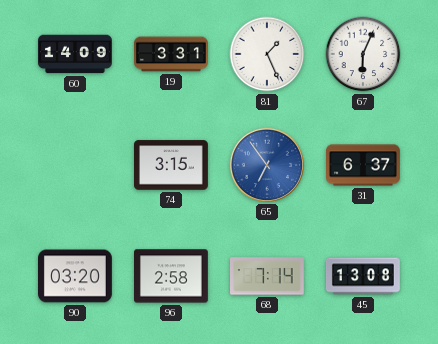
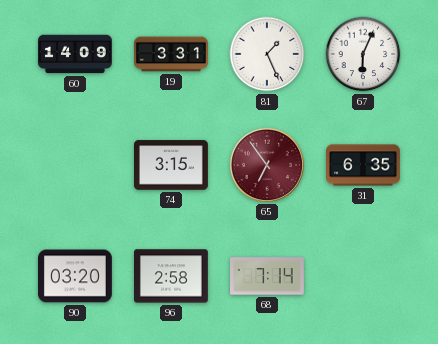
65 dial: blue -> burgundy
31: 6:37 -> 6:35
45: 13:08 -> none
